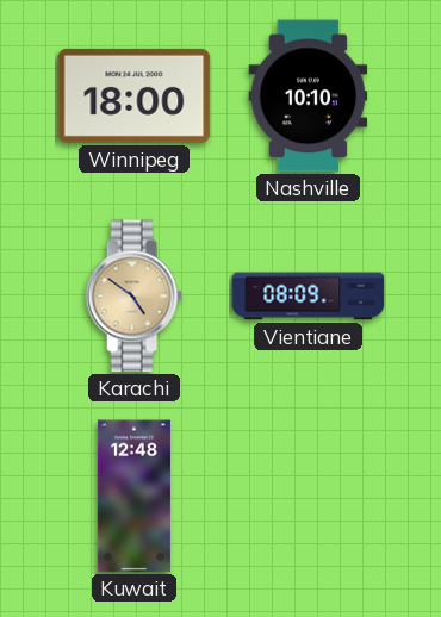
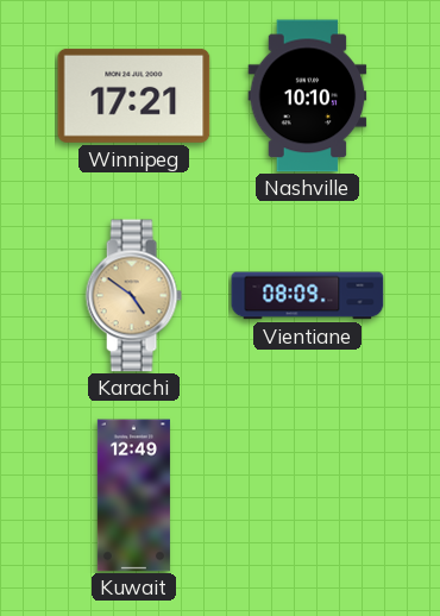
Winnipeg: 18:00 -> 17:21
Kuwait: 12:48 -> 12:49
